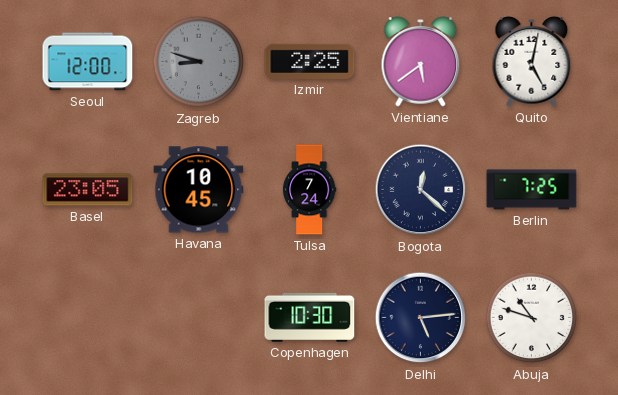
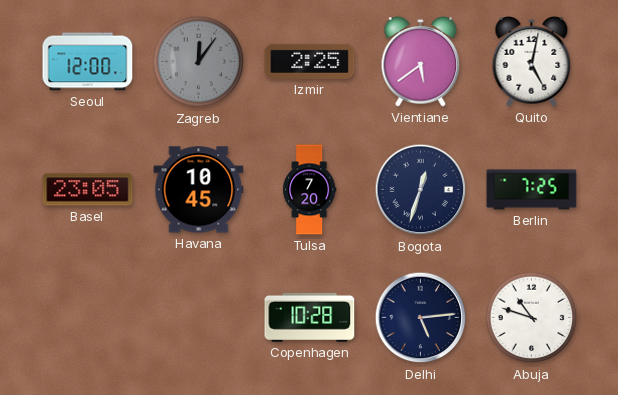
Zagreb: 8:48 -> 12:06
Tulsa: 7:24 -> 7:20
Bogota: 12:22 -> 12:33
Copenhagen: 10:30 -> 10:28
